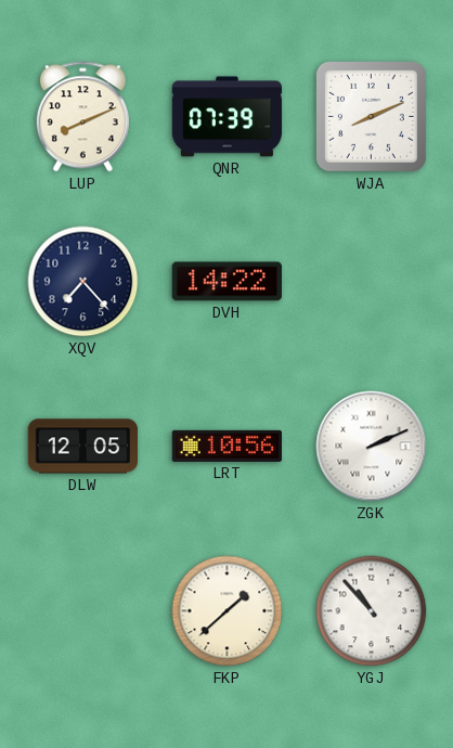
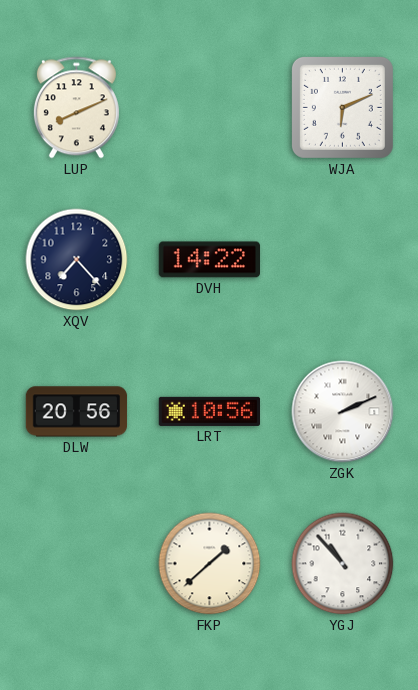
QNR: 07:39 -> none
WJA: 8:11 -> 6:11
DLW: 12:05 -> 20:56
